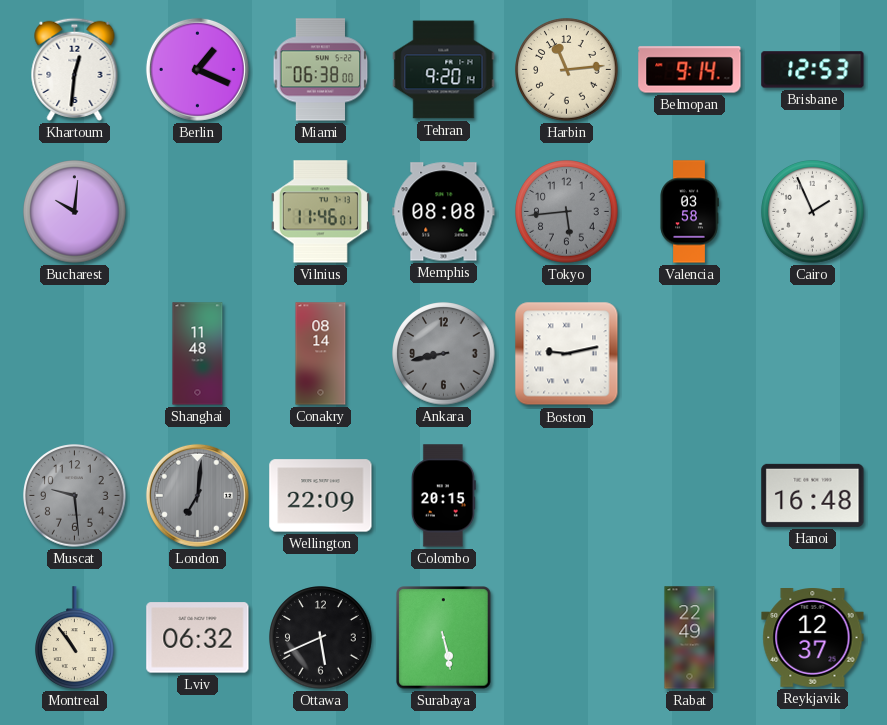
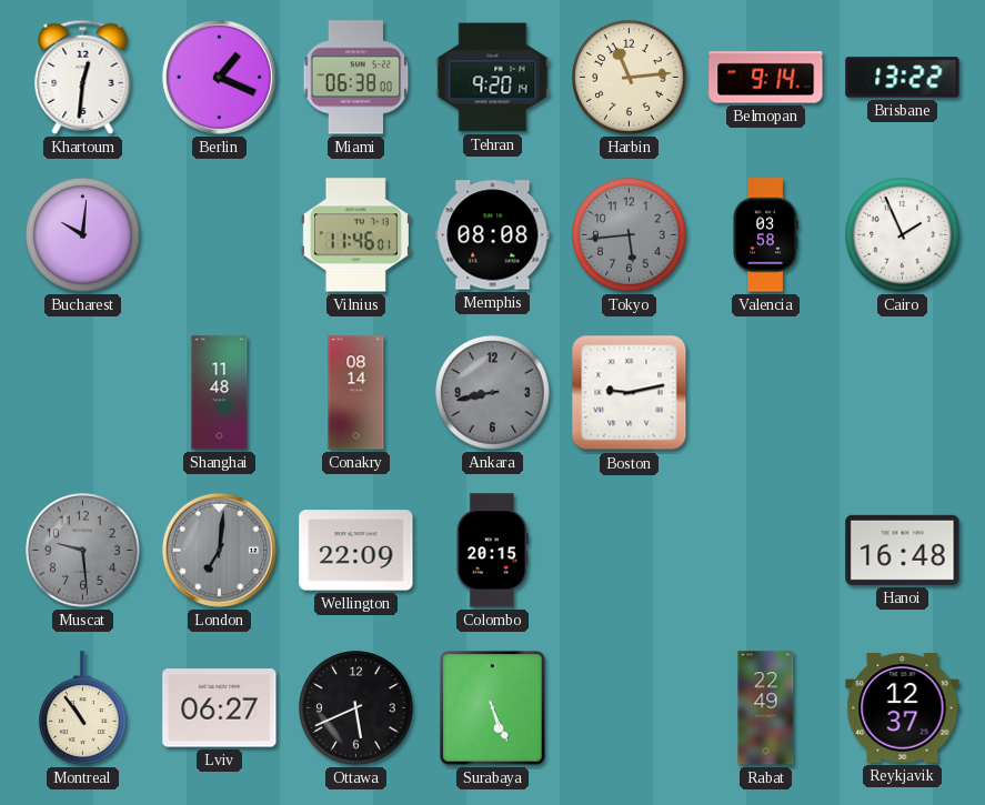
Brisbane: 12:53 -> 13:22
Lviv: 06:32 -> 06:27
Surabaya: 5:28 -> 5:26
